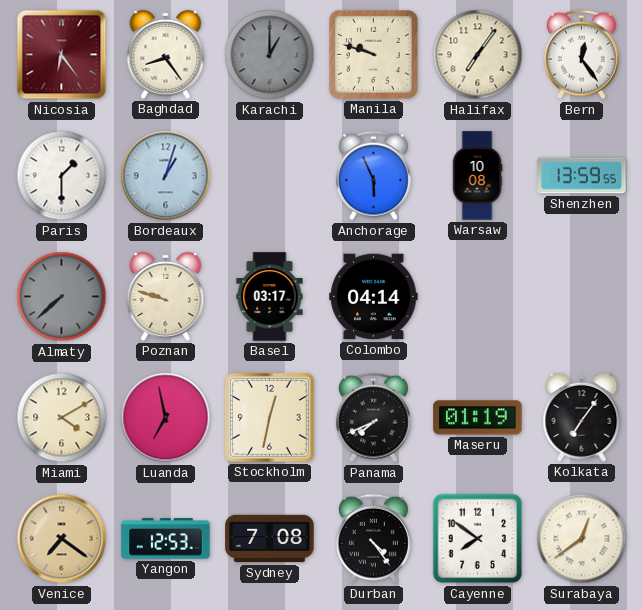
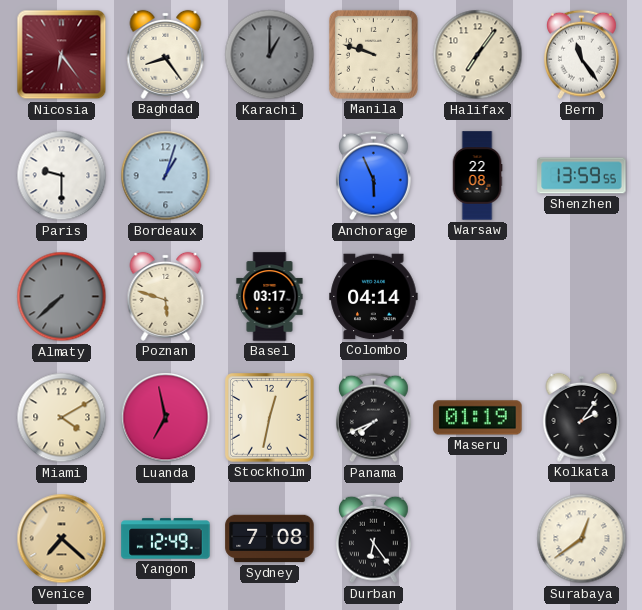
Bern: 12:24 -> 11:24
Paris: 1:30 -> 9:30
Warsaw: 10:08 -> 22:08
Poznan: 9:48 -> 5:48
Kolkata: 7:06 -> 2:06
Venice: 7:21 -> 7:22
Yangon: 12:53 -> 12:49
Durban: 4:24 -> 6:24
Cayenne: 7:51 -> none
